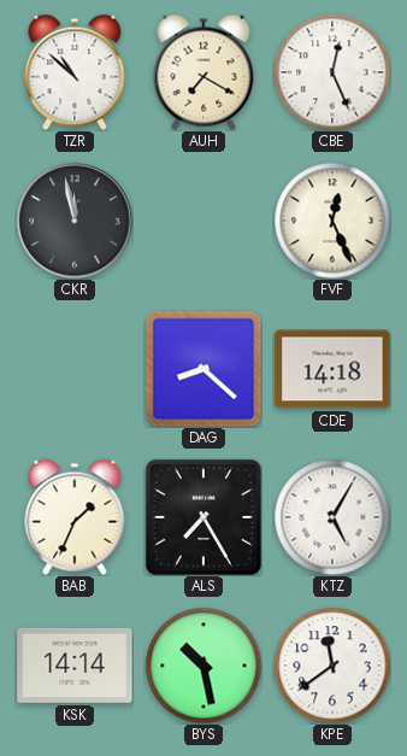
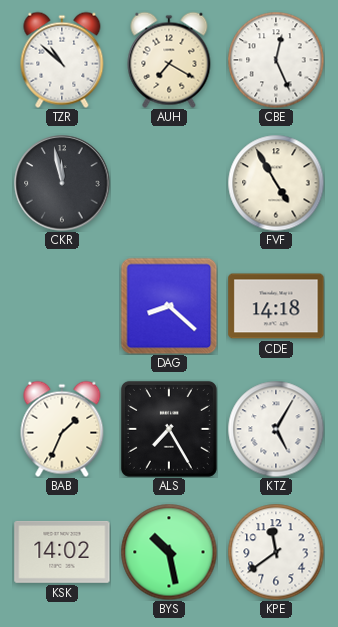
FVF: 12:26 -> 4:55
KSK: 14:14 -> 14:02
